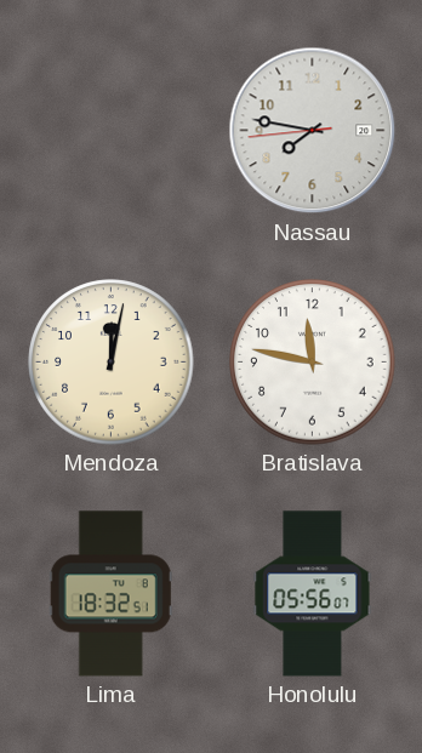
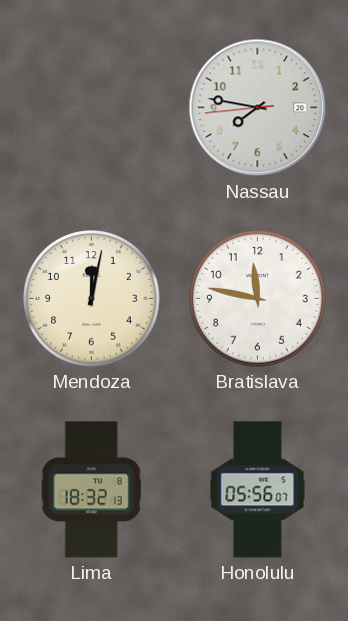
Lima: 18:32:51 -> 18:32:13
